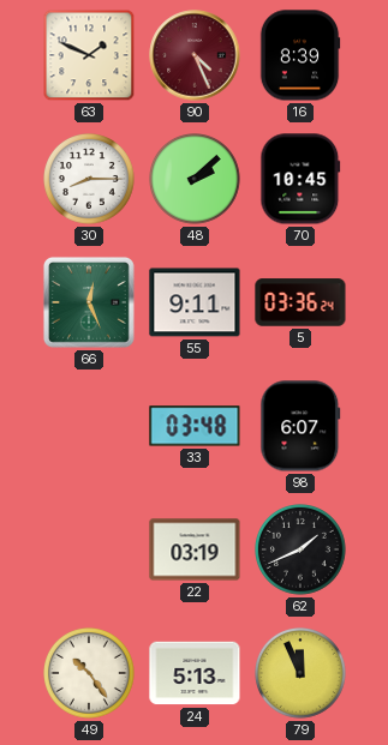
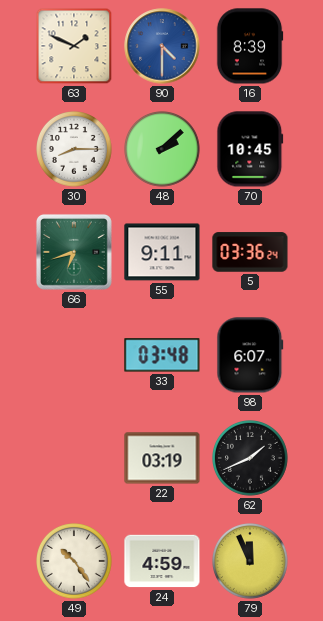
90: 4:26 -> 4:30
90 dial: burgundy -> blue
66: 12:26 -> 6:42
24: 5:13 -> 4:59
